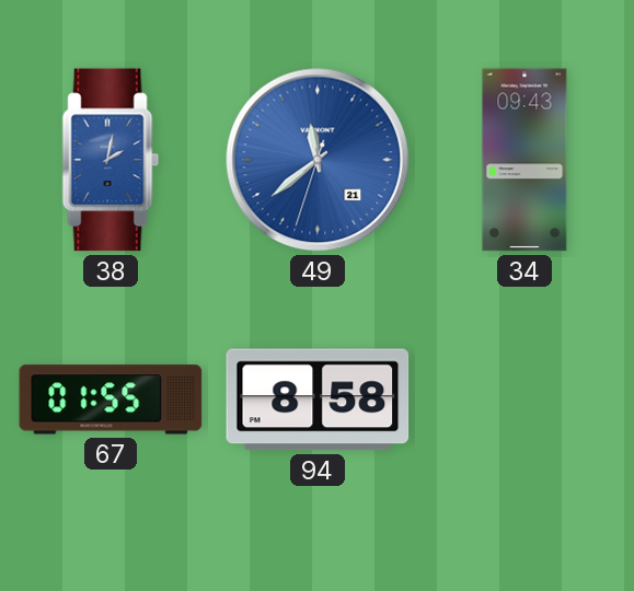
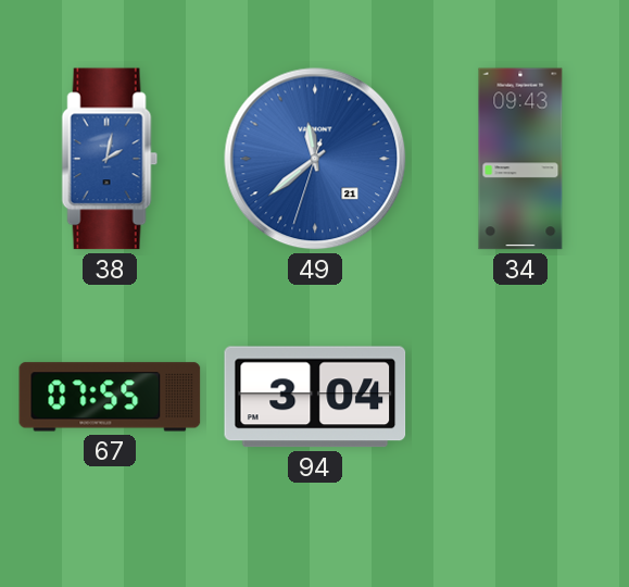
67: 01:55 -> 07:55
94: 8:58 -> 3:04
